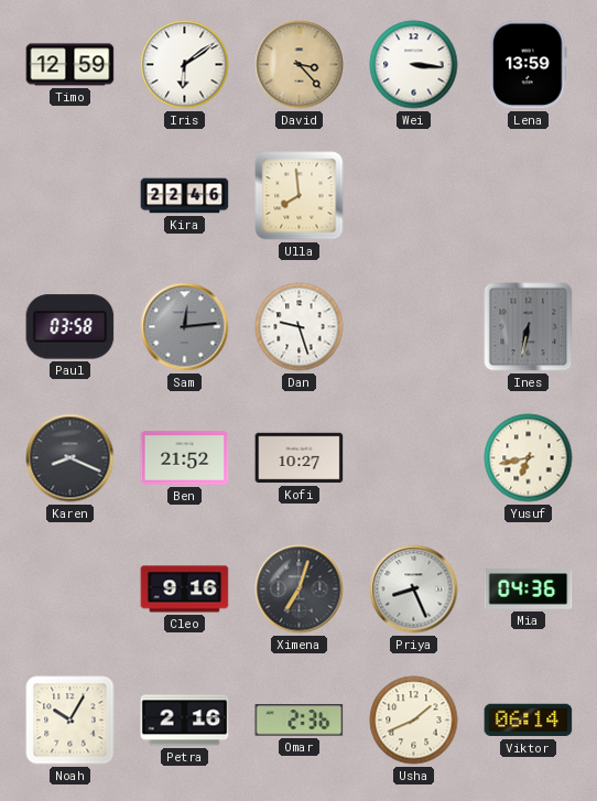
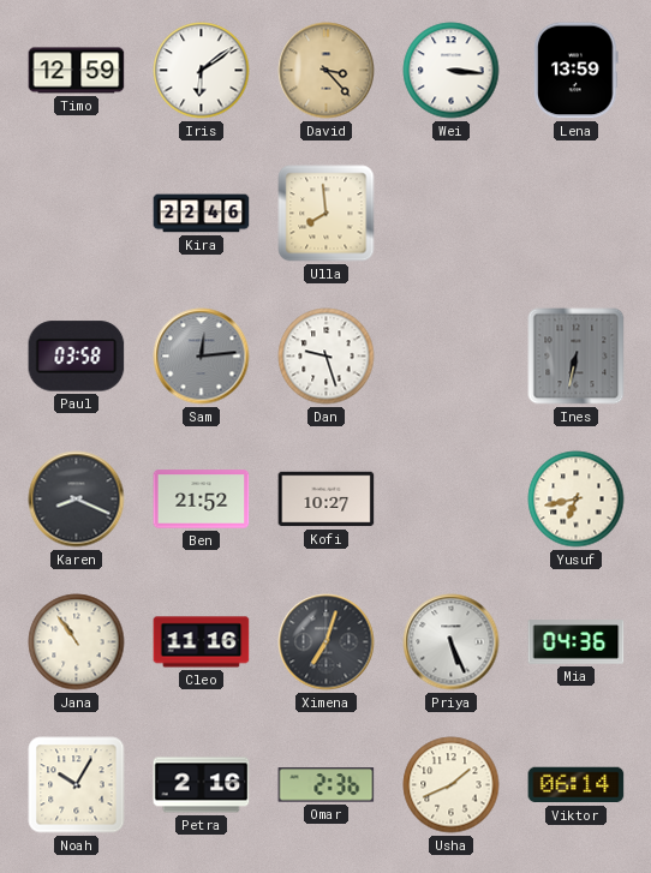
Jana: none -> 10:54
Cleo: 9:16 -> 11:16
Priya: 8:26 -> 5:26
